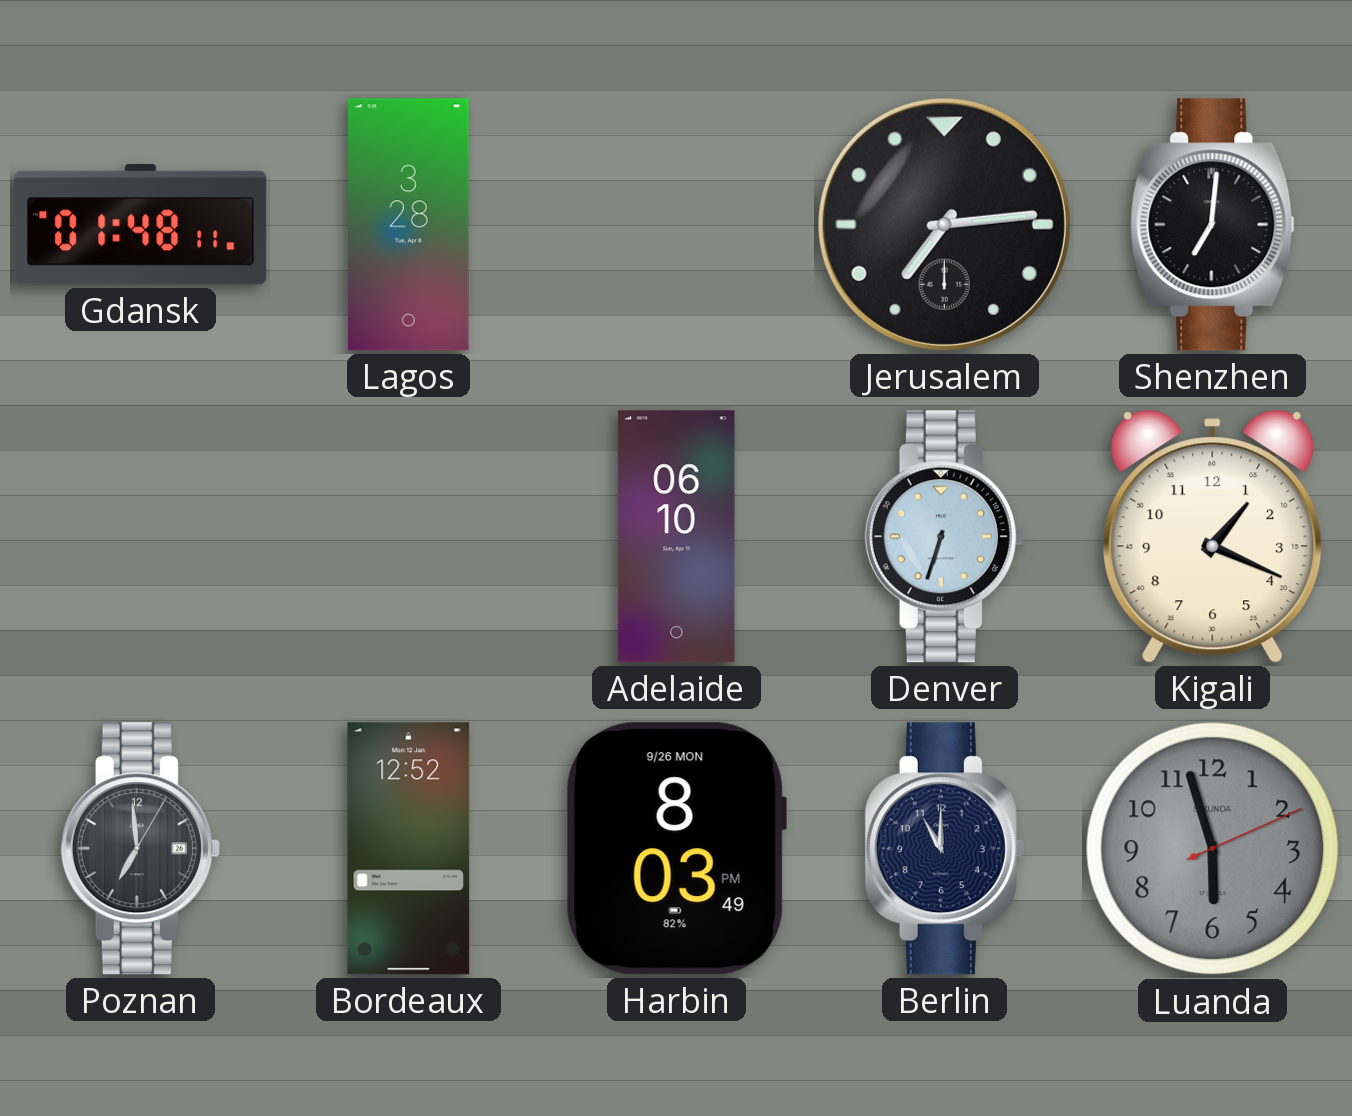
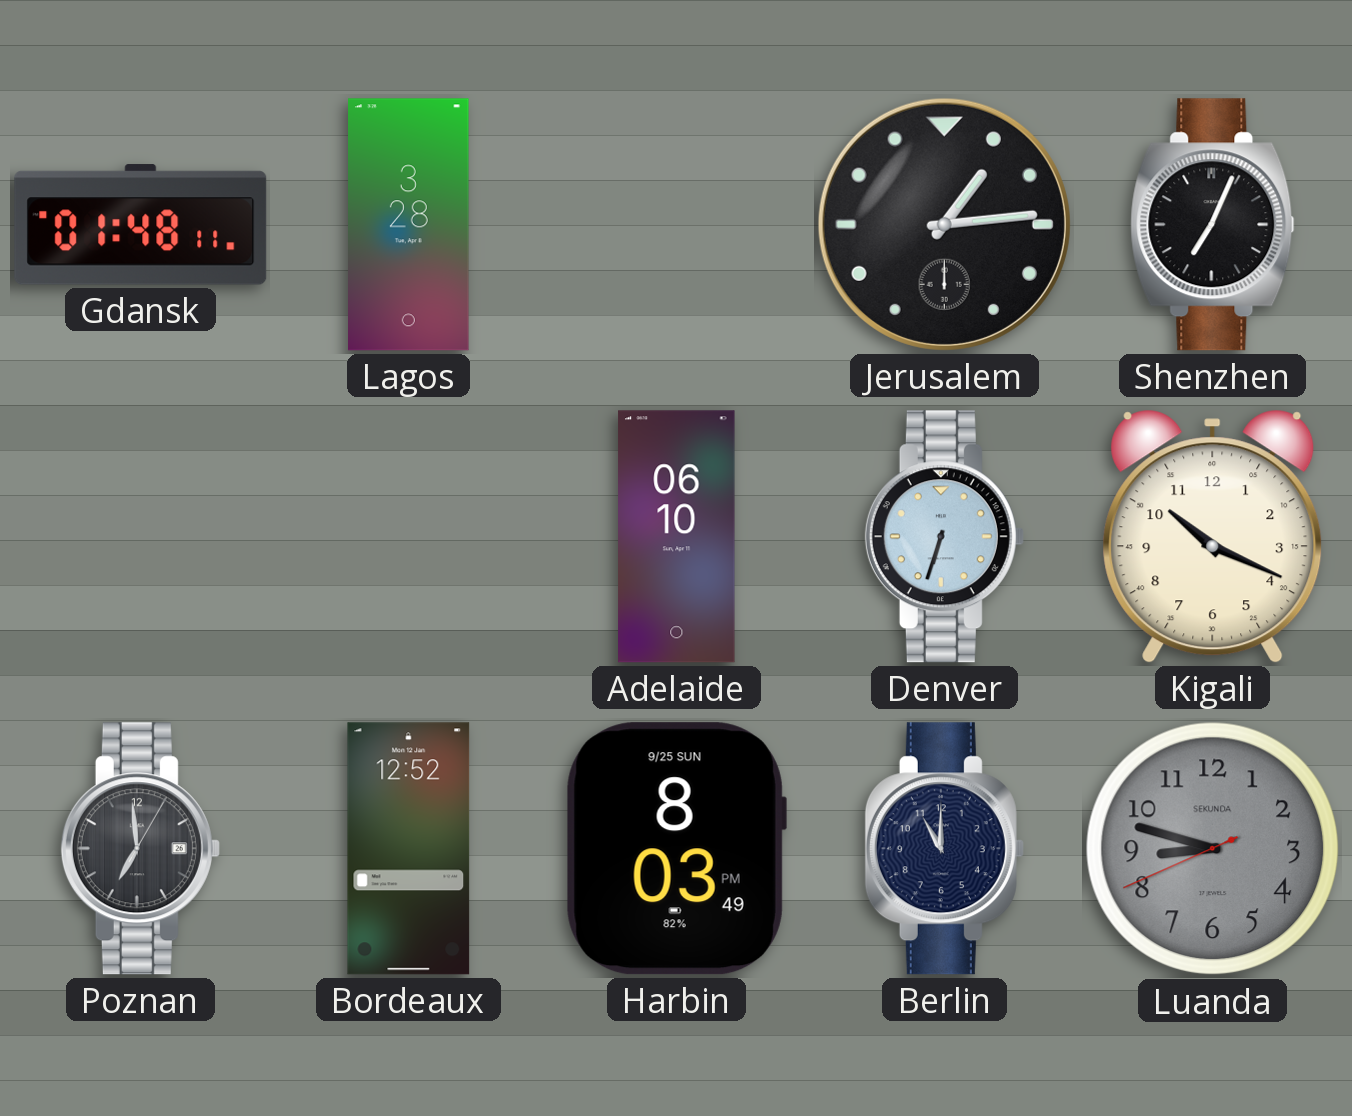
Jerusalem: 7:14 -> 1:14
Shenzhen: 7:01 -> 7:04
Kigali: 1:19 -> 10:19
Harbin date: 9/26 MON -> 9/25 SUN
Luanda: 5:57 -> 8:47
